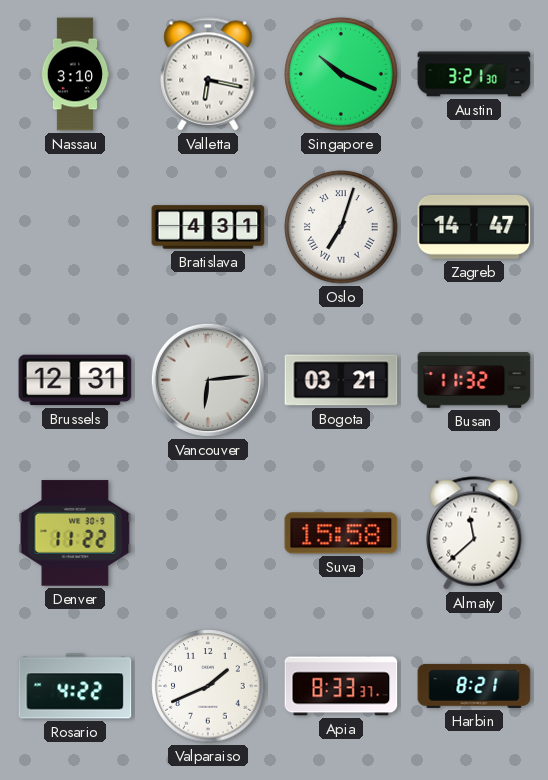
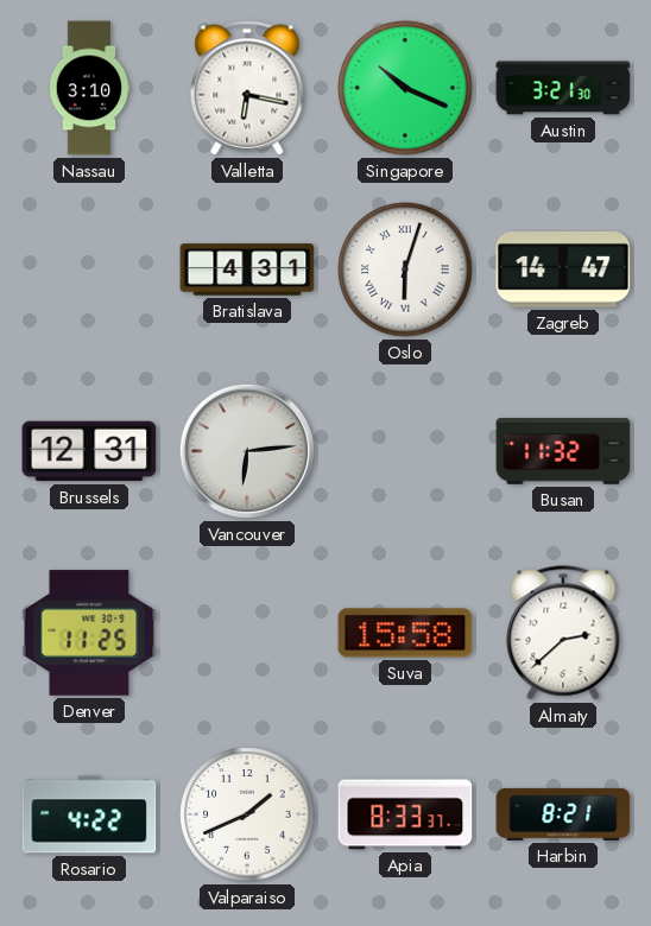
Oslo: 7:03 -> 6:03
Bogota: 03:21 -> none
Denver: 11:22 -> 11:25
Almaty: 11:38 -> 2:38
